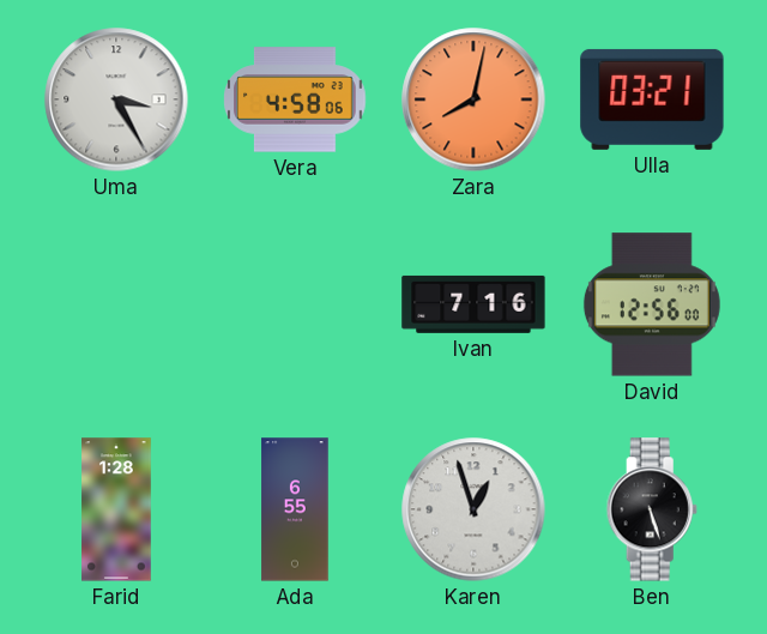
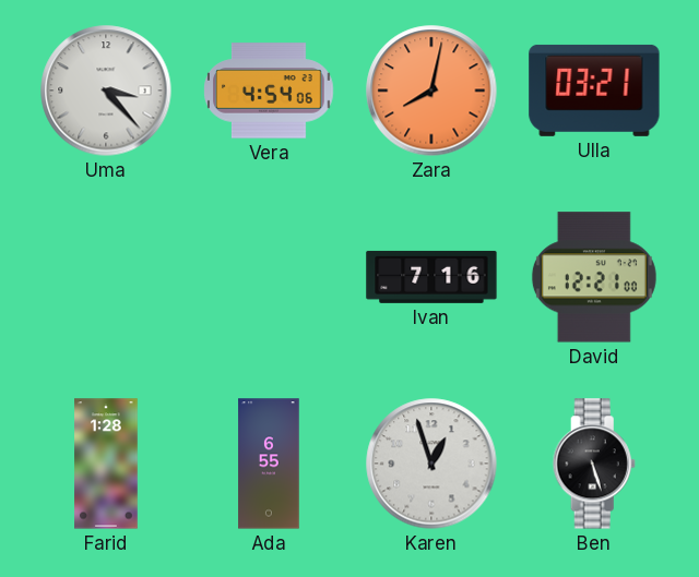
Uma: 3:25 -> 3:23
Vera: 4:58 -> 4:54
David: 12:56 -> 12:21
